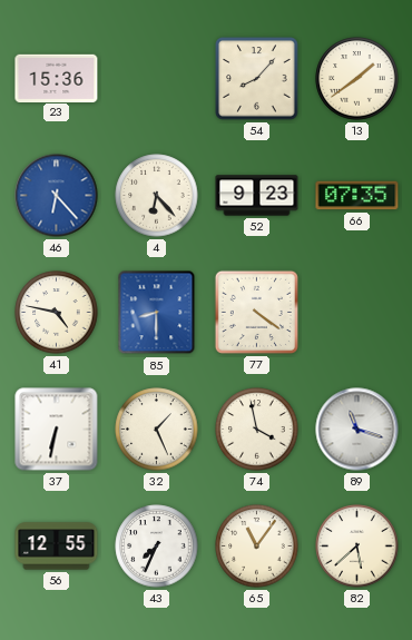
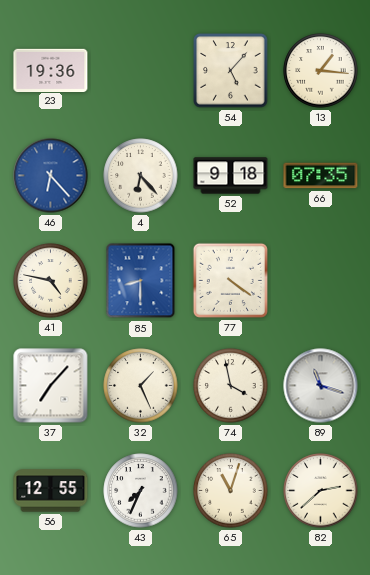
23: 15:36 -> 19:36
54: 8:07 -> 5:07
13: 1:39 -> 1:16
52: 9:23 -> 9:18
37: 6:32 -> 7:07
65: 11:06 -> 11:03
82: 5:38 -> 2:38
